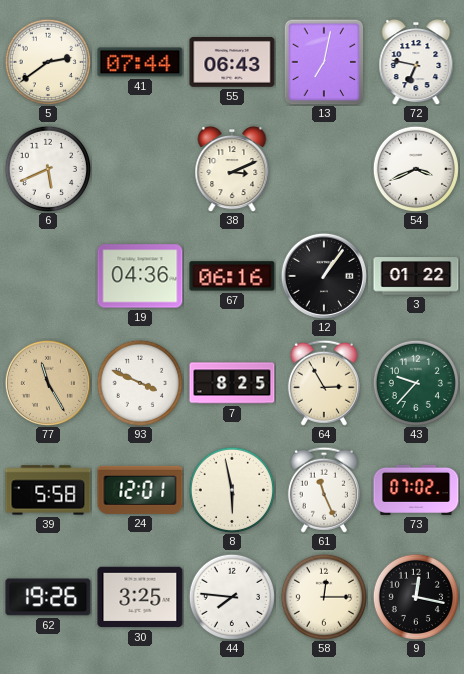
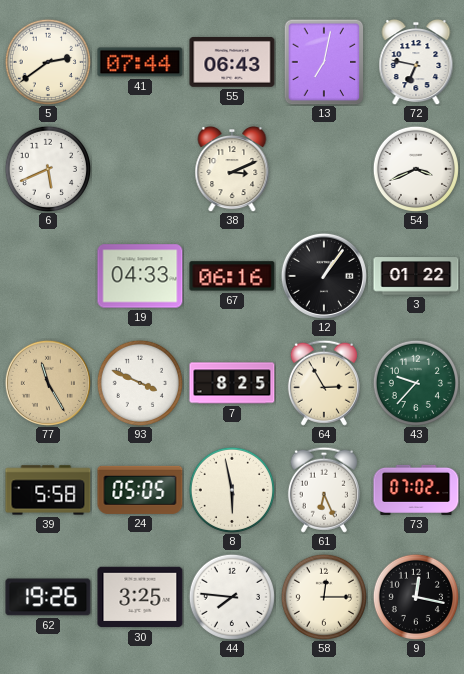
19: 04:36 -> 04:33
24: 12:01 -> 05:05
61: 11:26 -> 6:26
